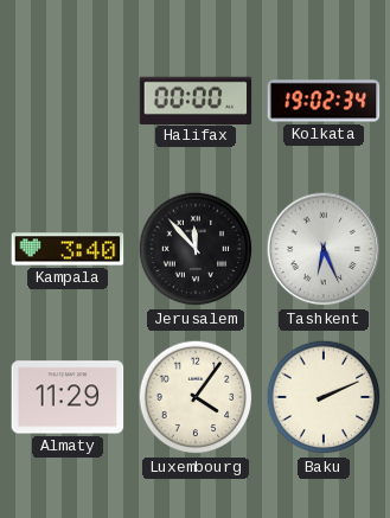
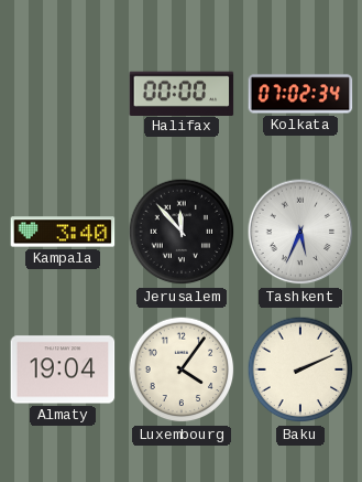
Kolkata: 19:02 -> 07:02
Tashkent: 6:26 -> 5:34
Almaty: 11:29 -> 19:04
